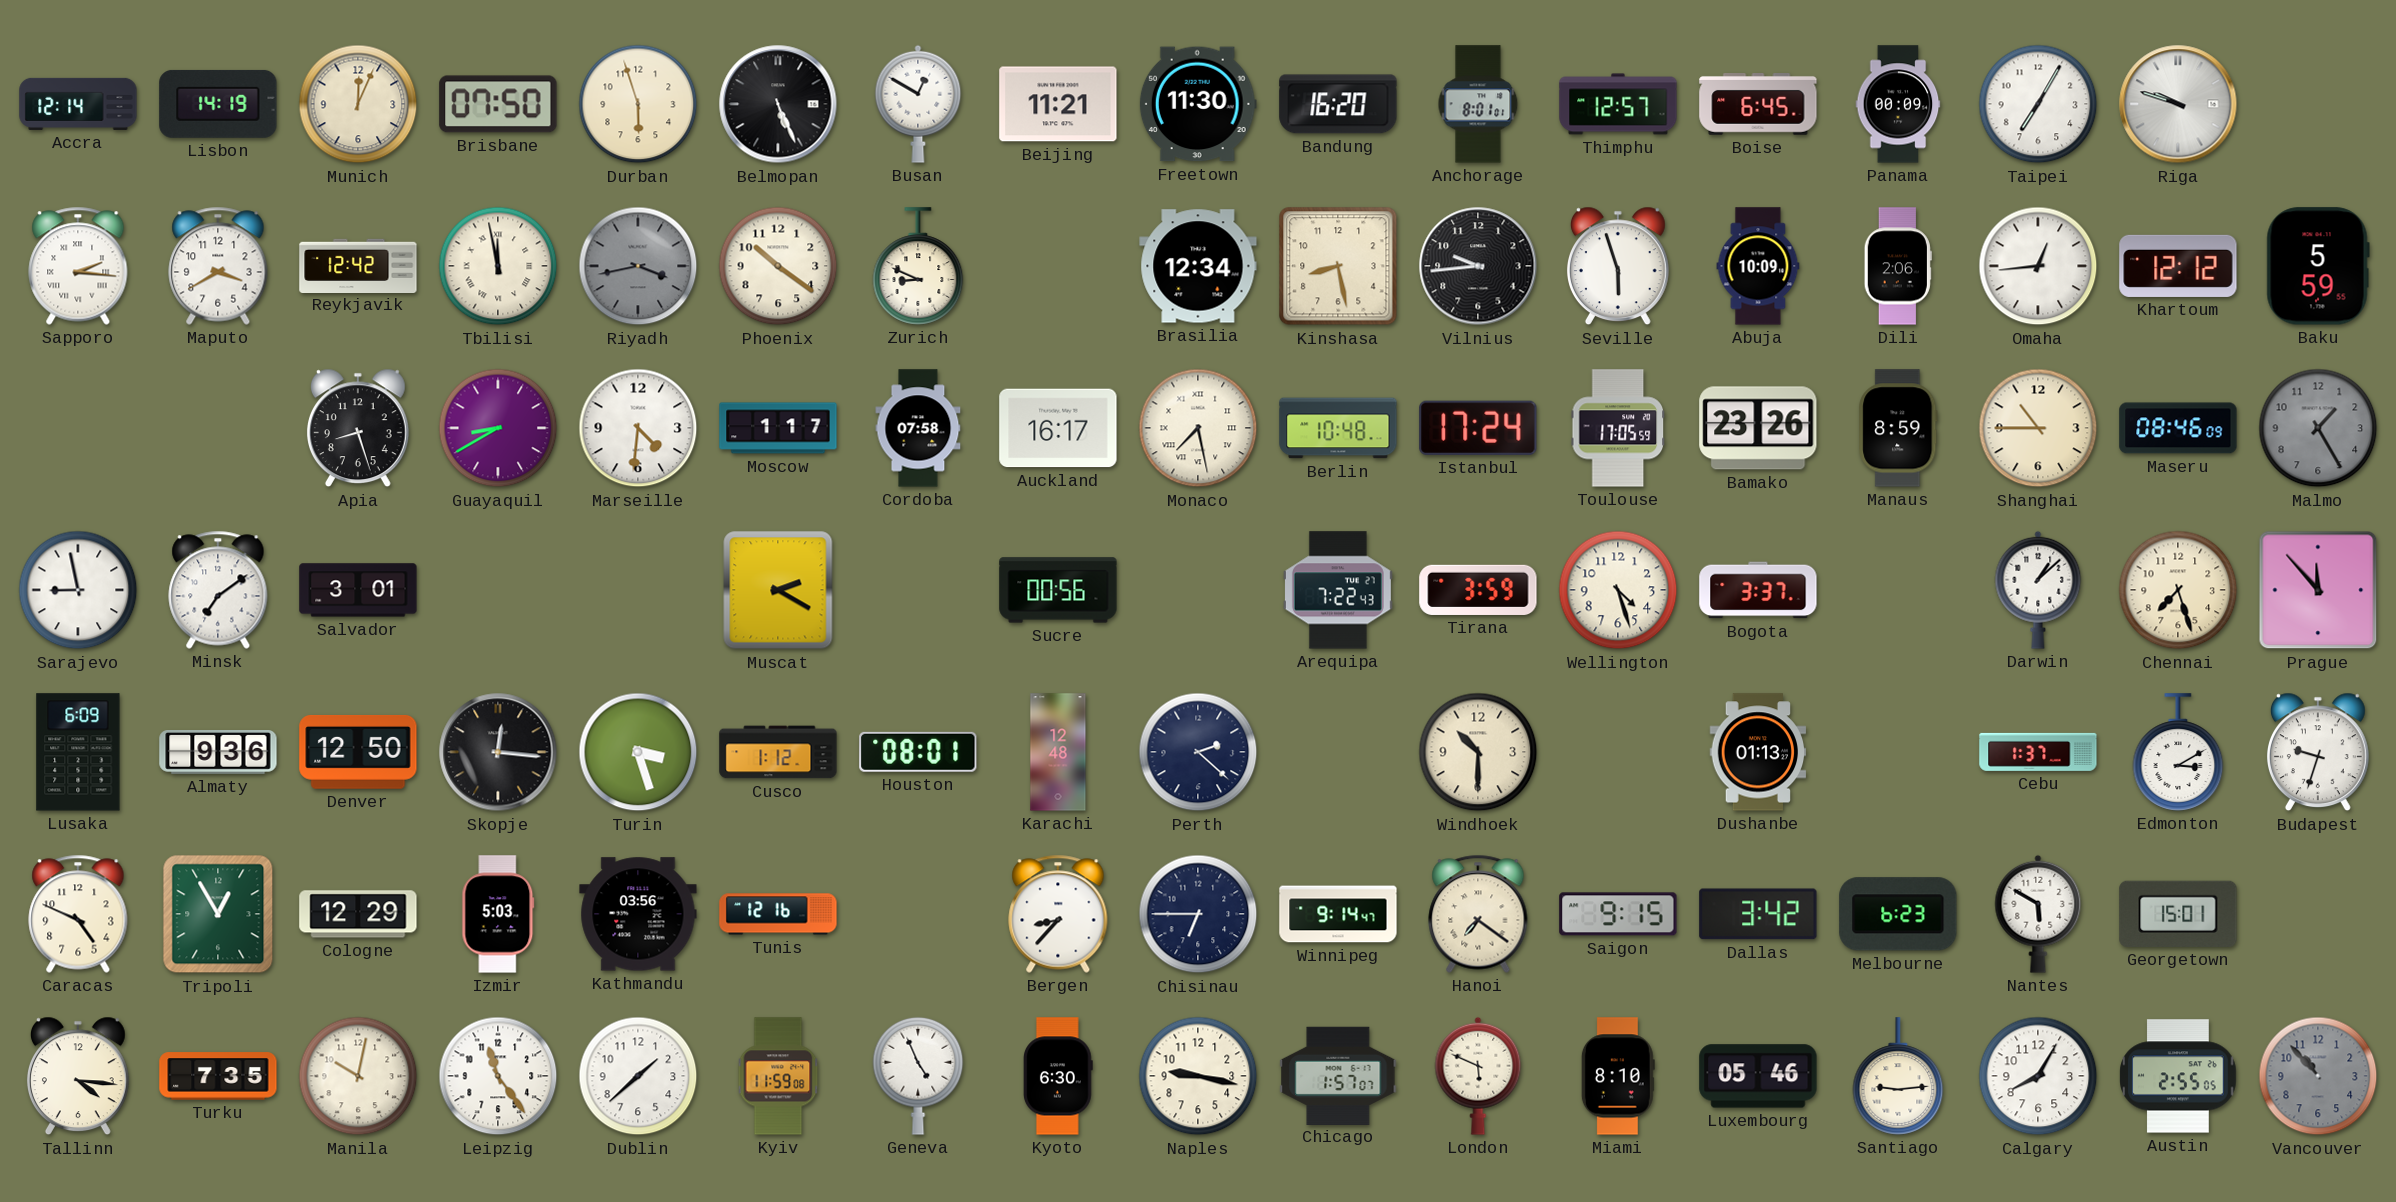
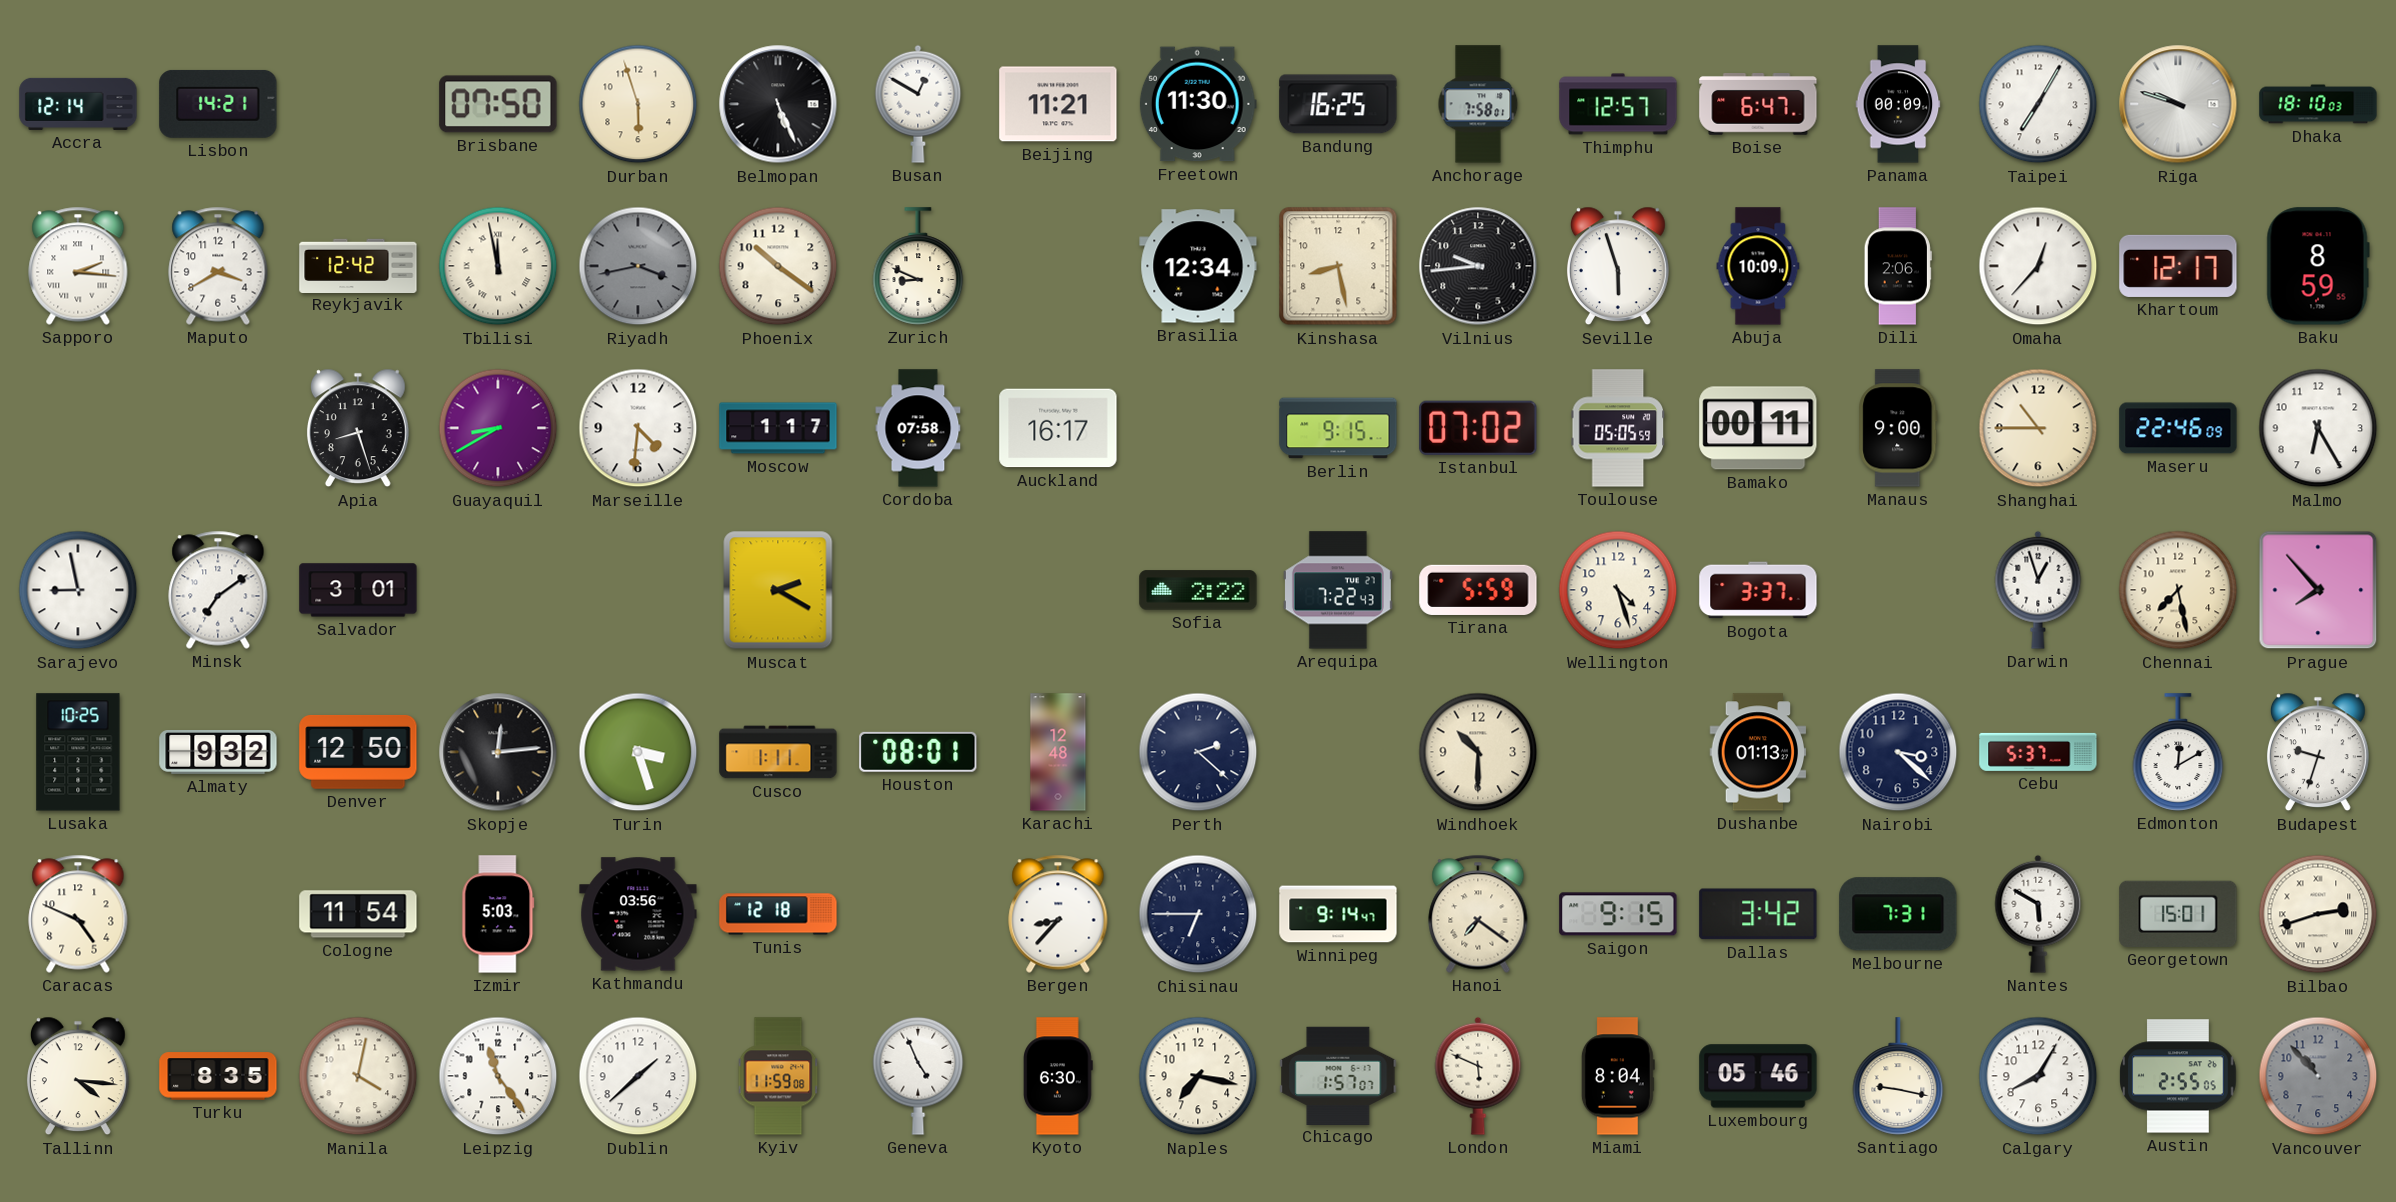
Lisbon: 14:19 -> 14:21
Munich: 12:04 -> none
Bandung: 16:20 -> 16:25
Anchorage: 8:01 -> 7:58
Boise: 6:45 -> 6:47
Dhaka: none -> 18:10
Omaha: 12:44 -> 12:37
Khartoum: 12:12 -> 12:17
Baku: 5:59 -> 8:59
Monaco: 7:28 -> none
Berlin: 10:48 -> 9:15
Istanbul: 17:24 -> 07:02
Toulouse: 17:05 -> 05:05
Bamako: 23:26 -> 00:11
Manaus: 8:59 -> 9:00
Maseru: 08:46 -> 22:46
Malmo: 1:25 -> 6:25
Malmo dial: grey -> white
Sucre: 00:56 -> none
Sofia: none -> 2:22
Tirana: 3:59 -> 5:59
Darwin: 1:08 -> 12:57
Chennai: 7:27 -> 7:28
Prague: 11:53 -> 7:53
Lusaka: 6:09 -> 10:25
Almaty: 9:36 -> 9:32
Skopje: 12:16 -> 12:14
Cusco: 1:12 -> 1:11
Nairobi: none -> 3:22
Cebu: 1:37 -> 5:37
Edmonton: 3:10 -> 12:10
Tripoli: 12:55 -> none
Cologne: 12:29 -> 11:54
Tunis: 12:16 -> 12:18
Melbourne: 6:23 -> 7:31
Bilbao: none -> 2:42
Turku: 7:35 -> 8:35
Manila: 10:02 -> 4:02
Naples: 9:17 -> 7:17
Miami: 8:10 -> 8:04
Santiago: 9:14 -> 9:17
